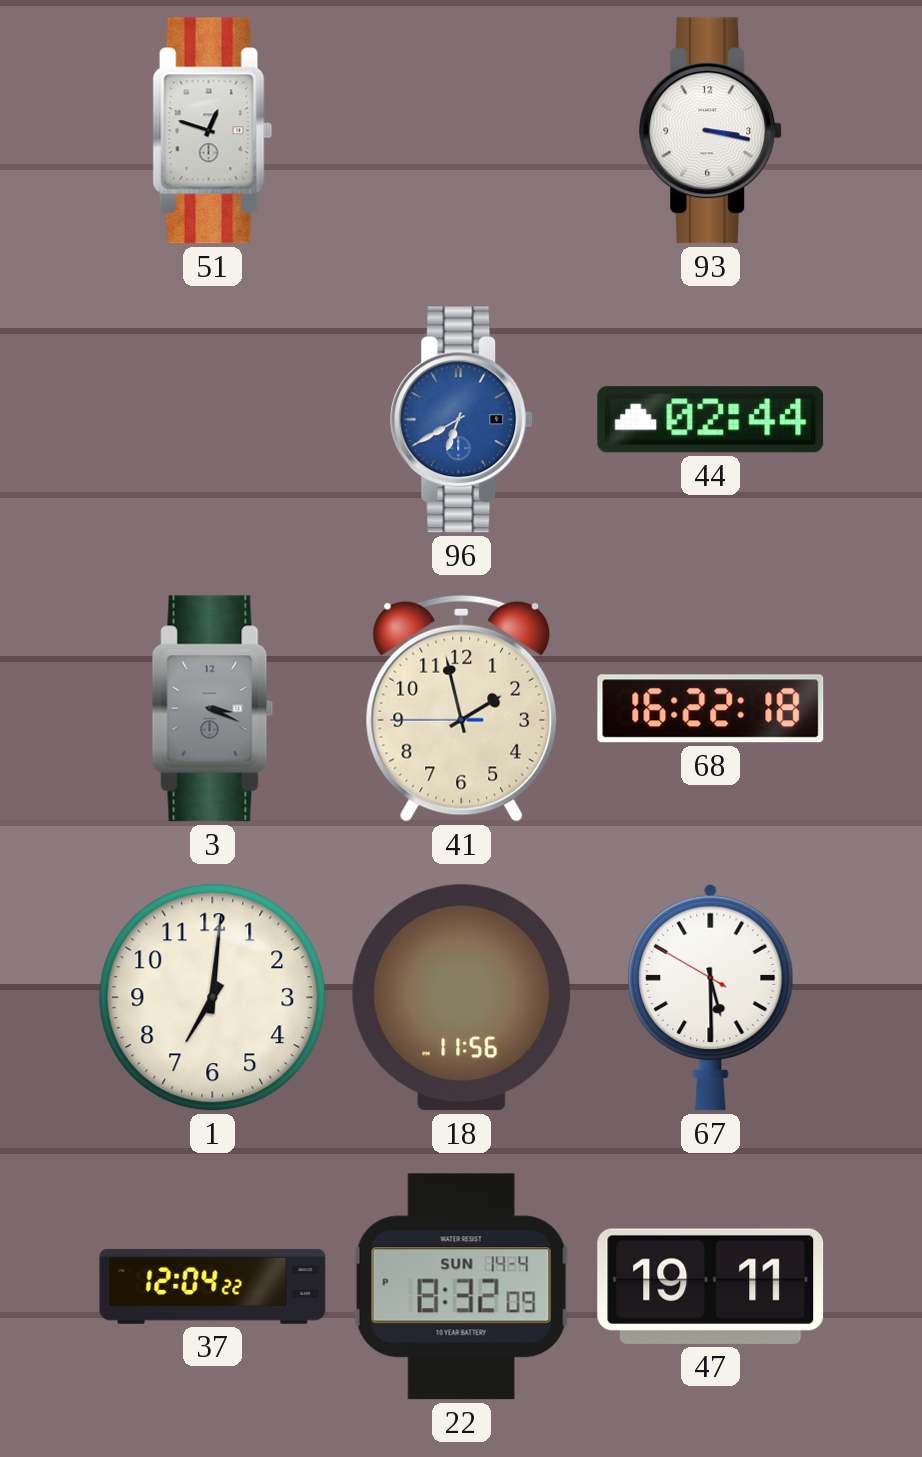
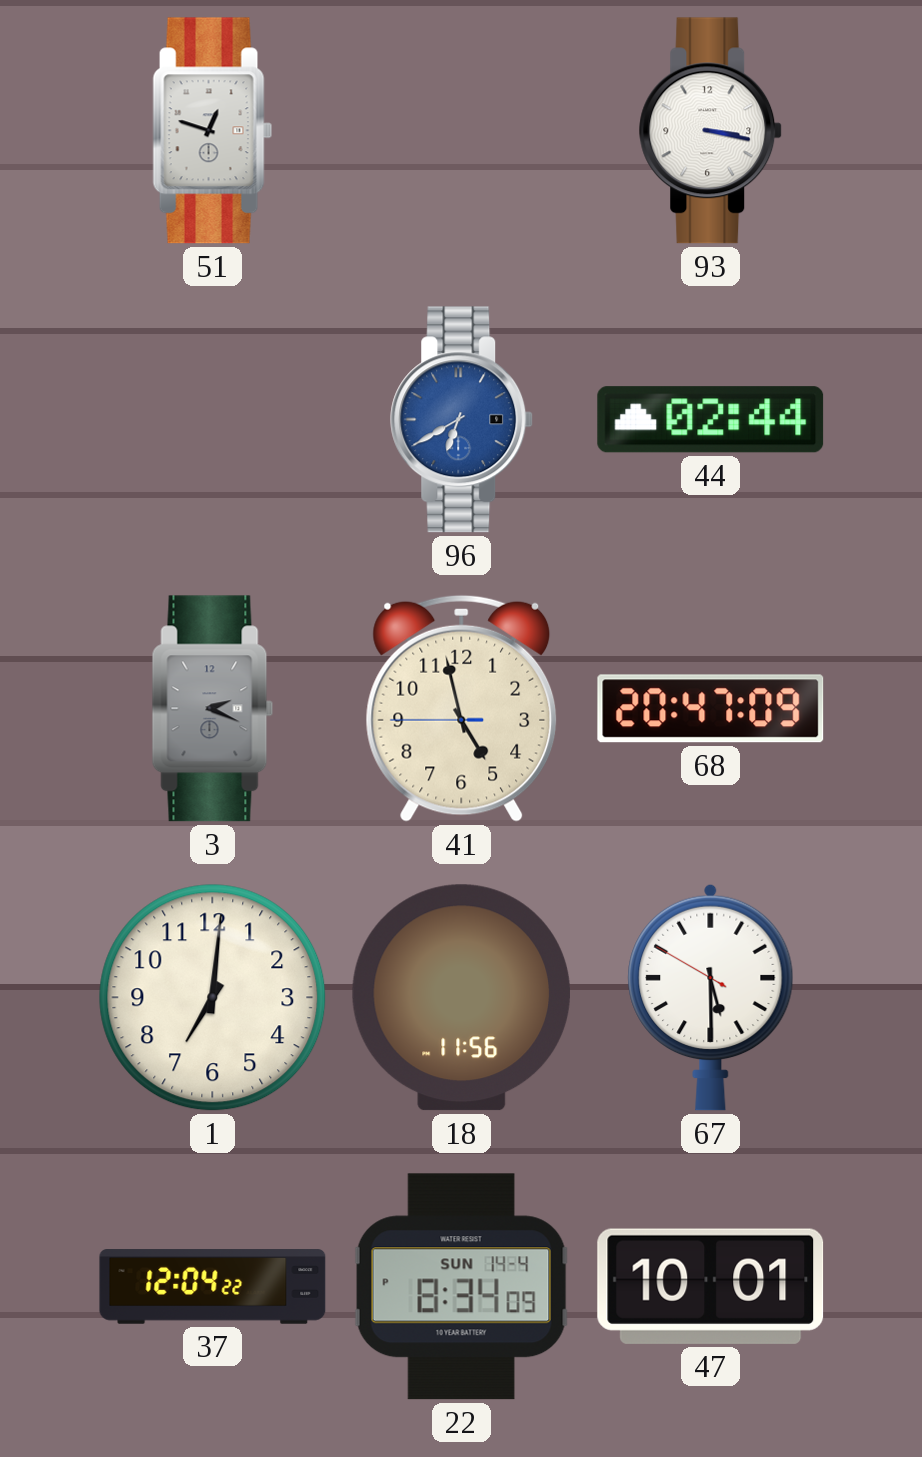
3: 3:19 -> 2:19
41: 1:57 -> 4:57
68: 16:22 -> 20:47
22: 8:32 -> 8:34
47: 19:11 -> 10:01
